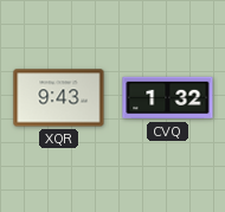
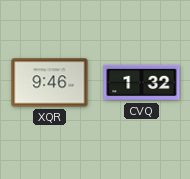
XQR: 9:43 -> 9:46
